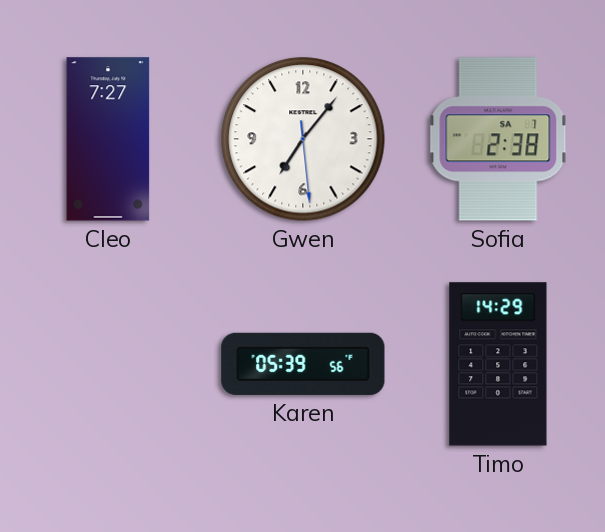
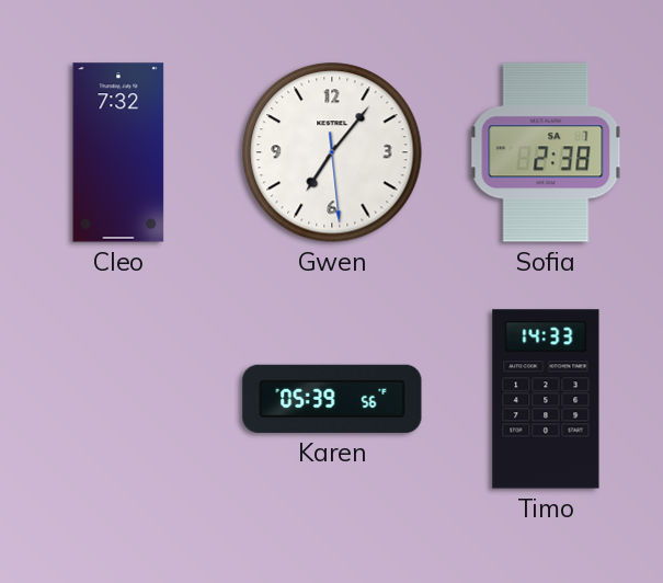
Cleo: 7:27 -> 7:32
Timo: 14:29 -> 14:33
